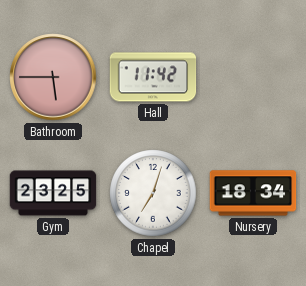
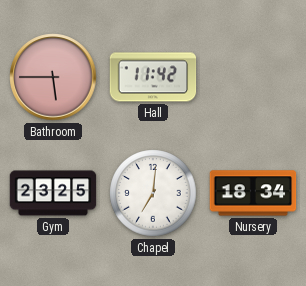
Chapel: 7:03 -> 7:01
